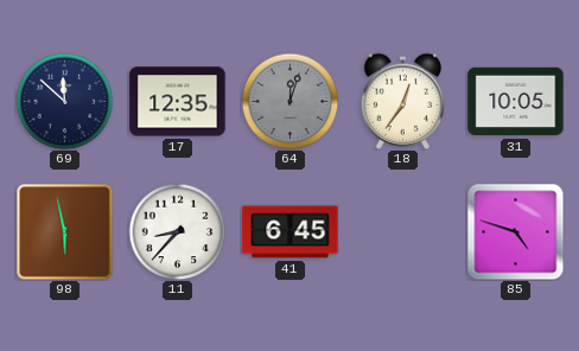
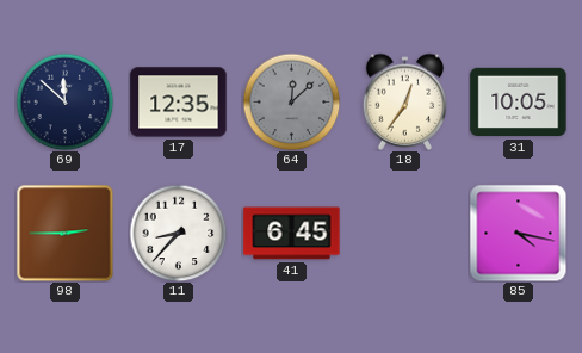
64: 12:03 -> 12:08
98: 5:58 -> 2:45
85: 4:48 -> 4:17
